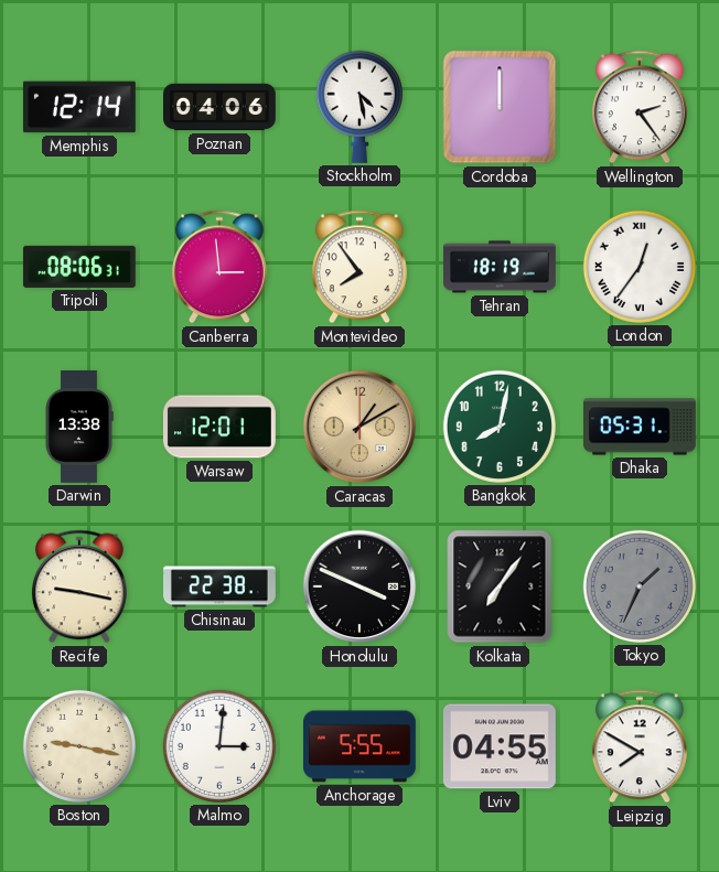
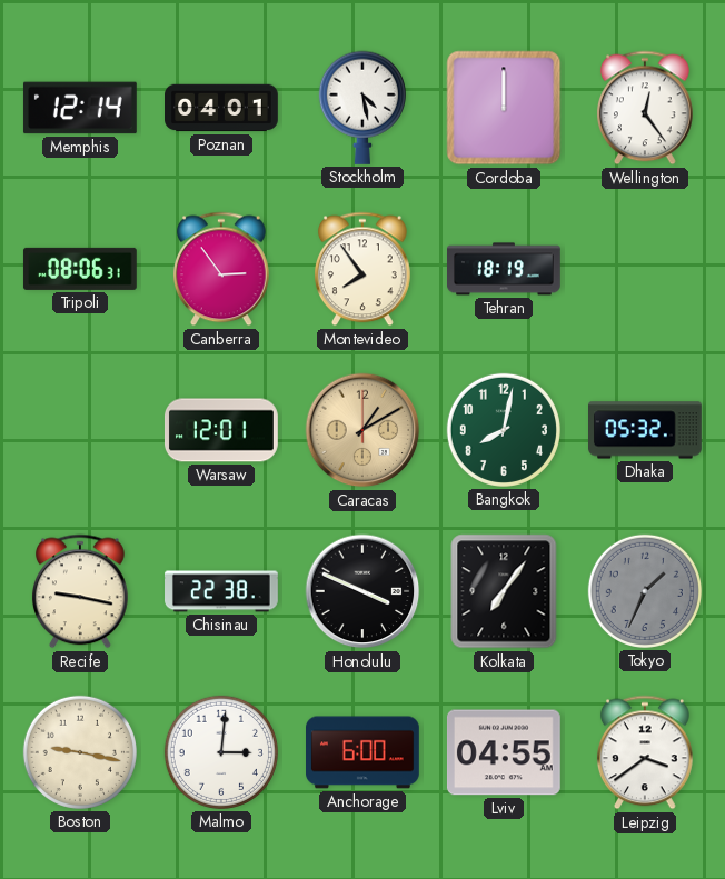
Poznan: 04:06 -> 04:01
Wellington: 2:24 -> 12:24
Canberra: 2:59 -> 2:54
London: 12:36 -> none
Darwin: 13:38 -> none
Dhaka: 05:31 -> 05:32
Anchorage: 5:55 -> 6:00
Leipzig: 7:50 -> 3:39
